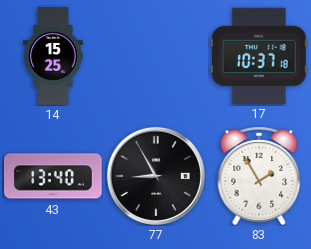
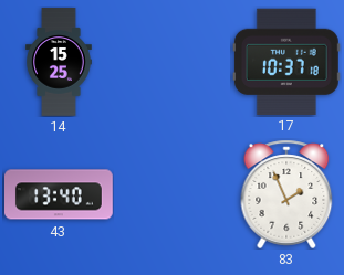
77: 8:55 -> none
83: 1:55 -> 1:56
